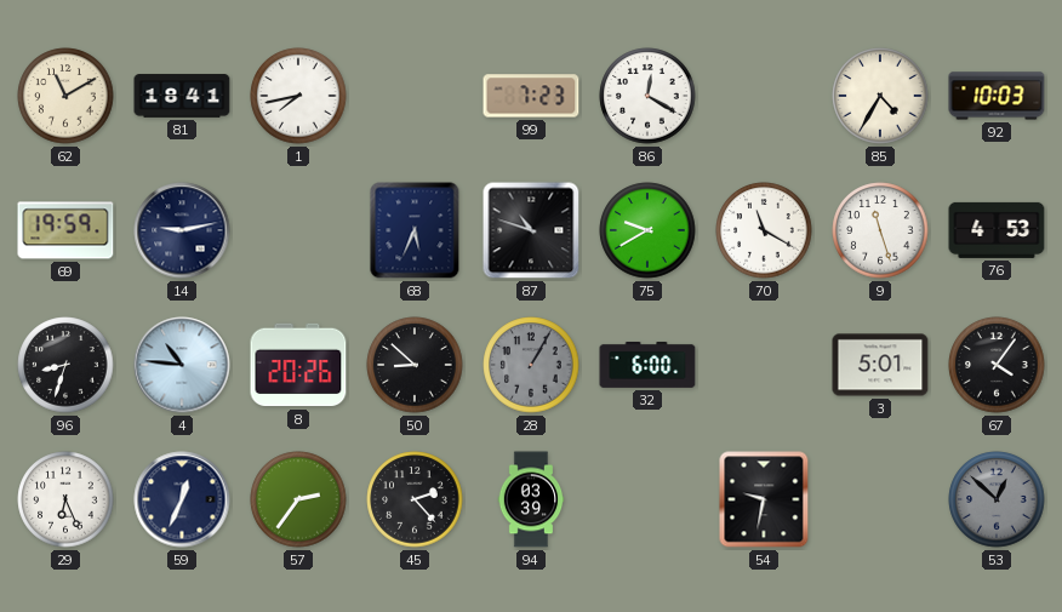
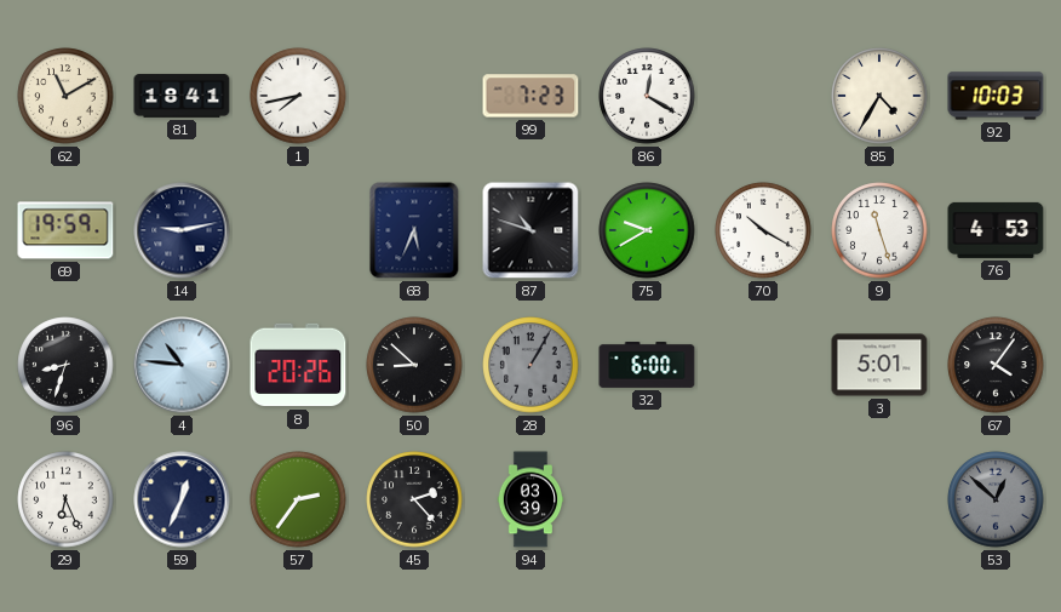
70: 11:20 -> 10:20
54: 9:32 -> none
